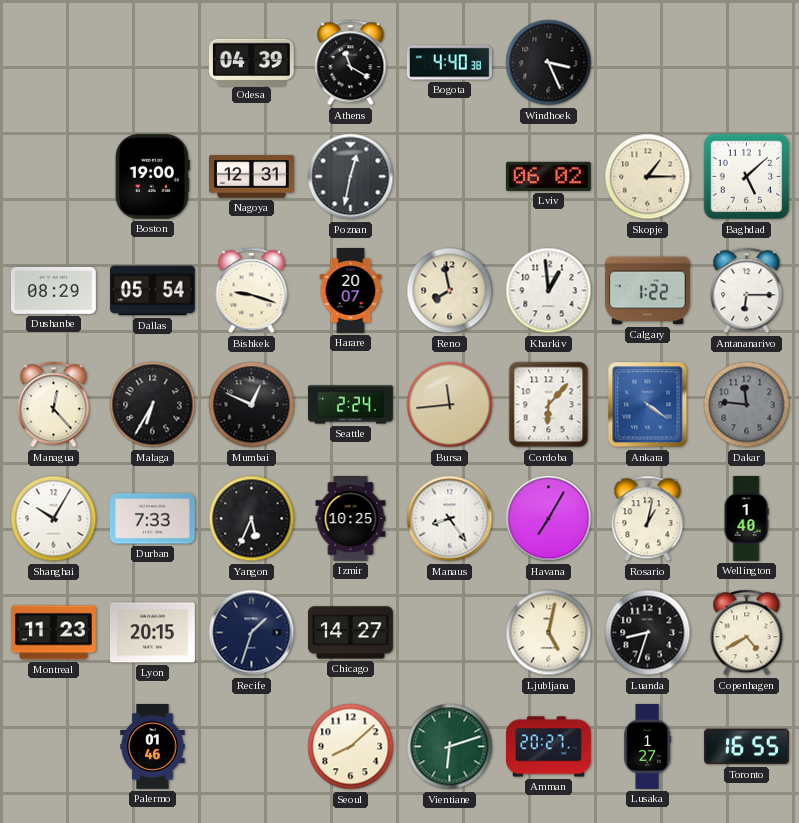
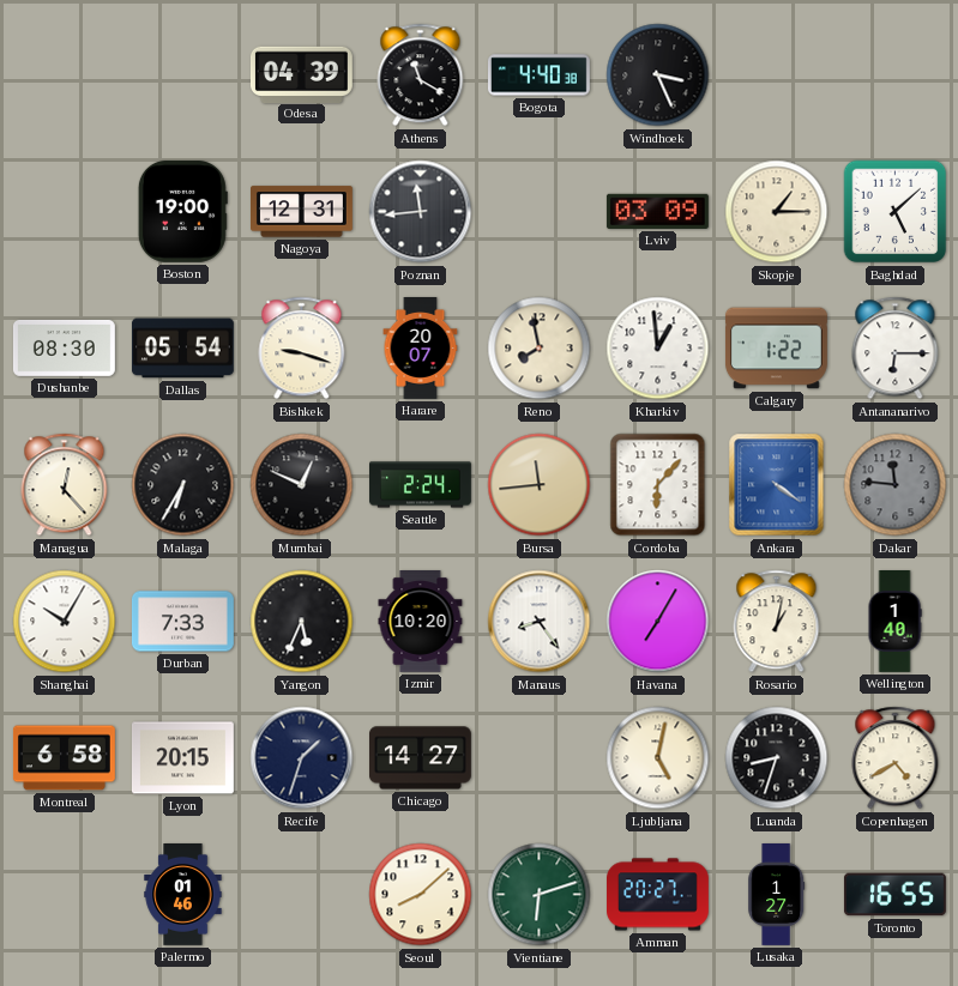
Poznan: 12:32 -> 11:44
Lviv: 06:02 -> 03:09
Dushanbe: 08:29 -> 08:30
Izmir: 10:25 -> 10:20
Montreal: 11:23 -> 6:58
